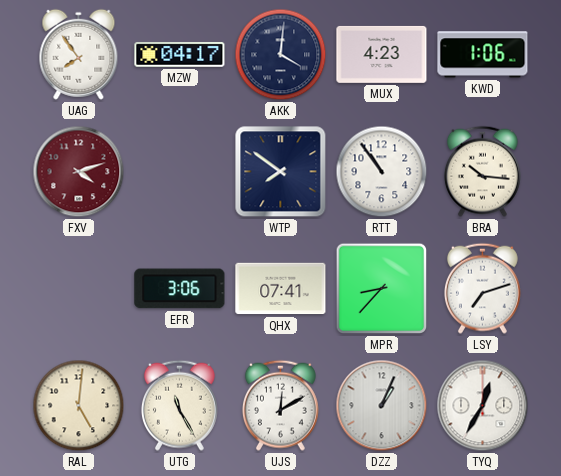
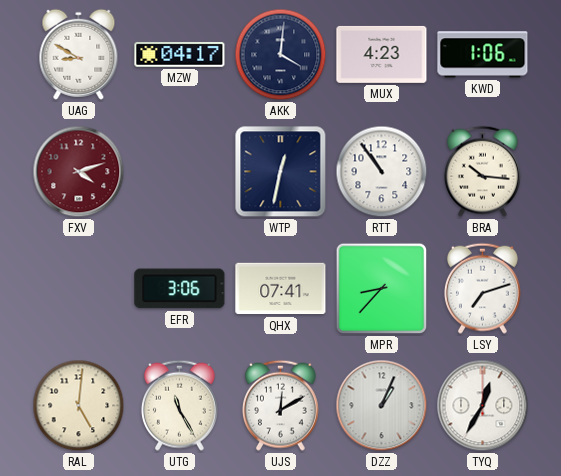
UAG: 7:54 -> 8:50
WTP: 7:51 -> 12:32
